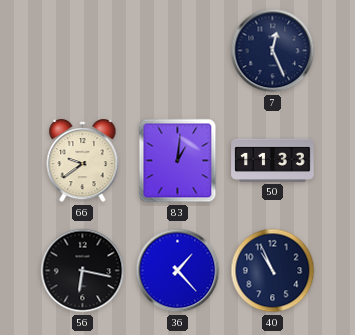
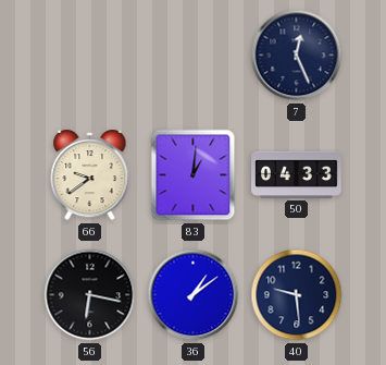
50: 11:33 -> 04:33
36: 1:23 -> 1:09
40: 10:56 -> 9:29
